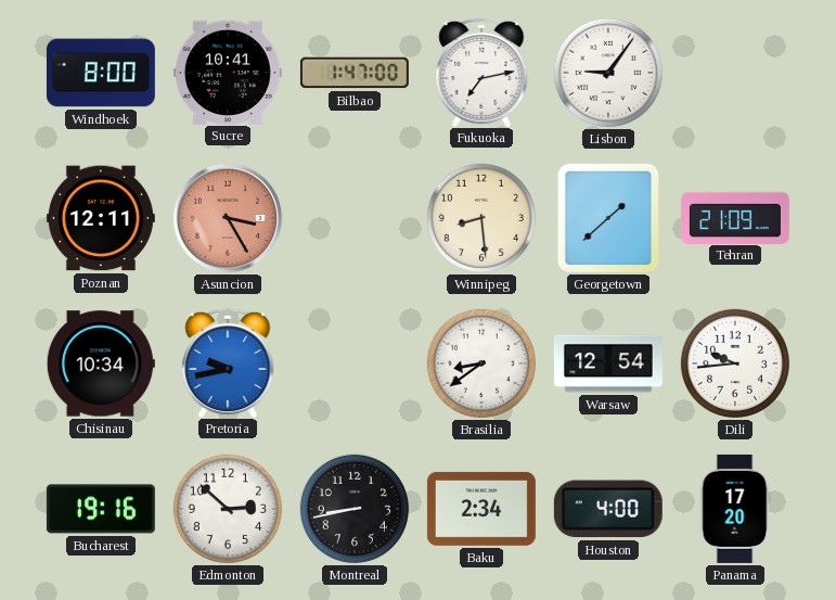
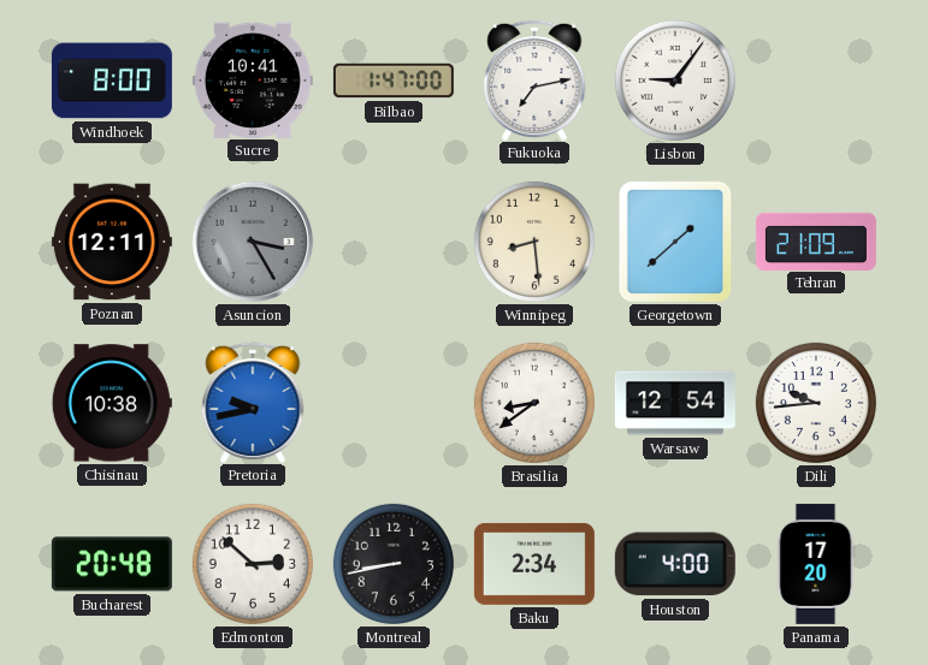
Asuncion dial: salmon -> grey
Chisinau: 10:34 -> 10:38
Bucharest: 19:16 -> 20:48
